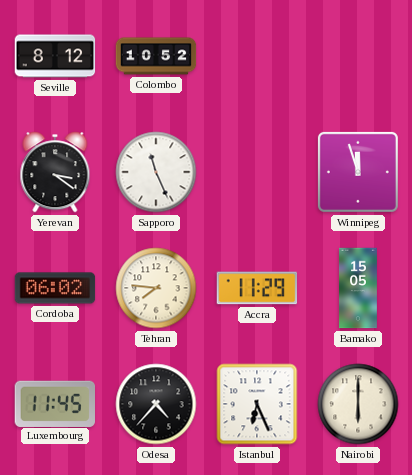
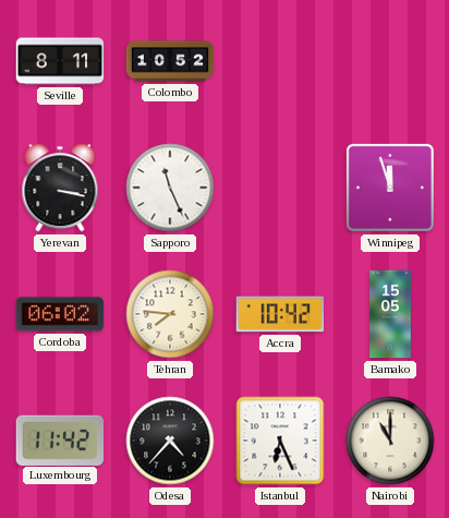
Seville: 8:12 -> 8:11
Yerevan: 3:21 -> 3:17
Accra: 11:29 -> 10:42
Luxembourg: 11:45 -> 11:42
Nairobi: 6:00 -> 11:00
